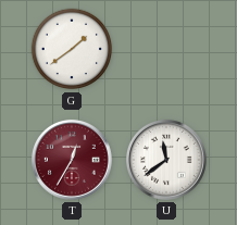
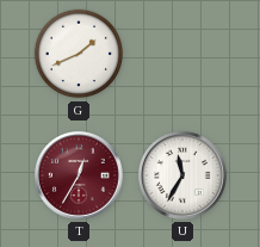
G: 1:39 -> 1:41
U: 11:39 -> 11:35
